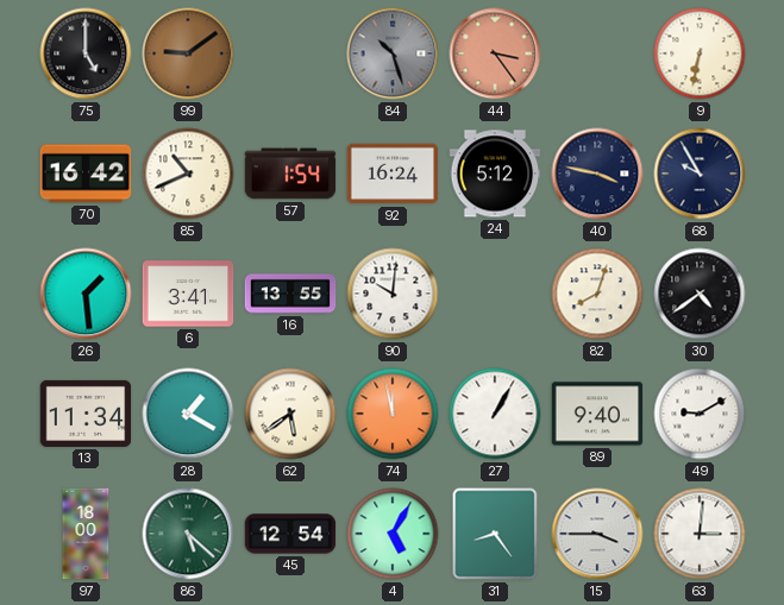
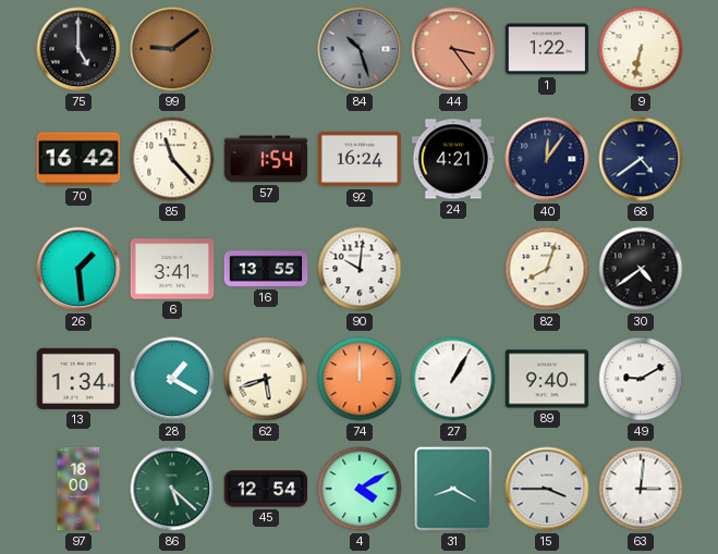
1: none -> 1:22
85: 10:41 -> 11:23
24: 5:12 -> 4:21
40: 3:47 -> 12:06
68: 9:55 -> 4:39
13: 11:34 -> 1:34
62: 5:39 -> 5:42
74: 11:58 -> 12:00
4: 5:05 -> 4:10
31: 8:24 -> 8:20
